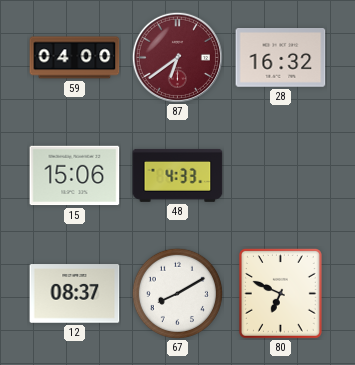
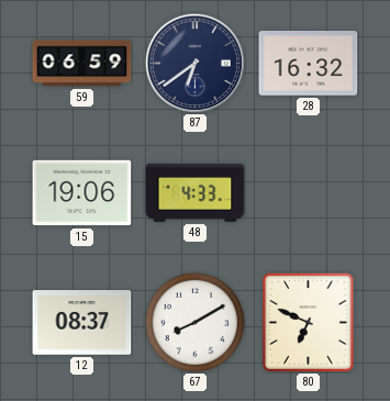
59: 04:00 -> 06:59
87 dial: burgundy -> navy
15: 15:06 -> 19:06
